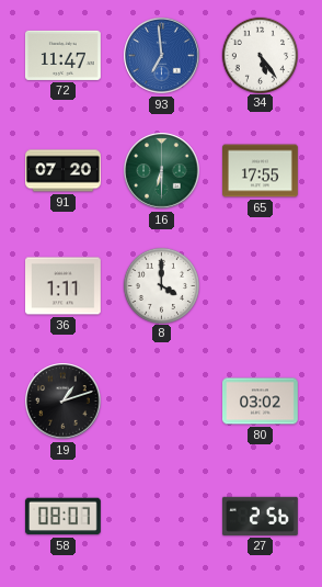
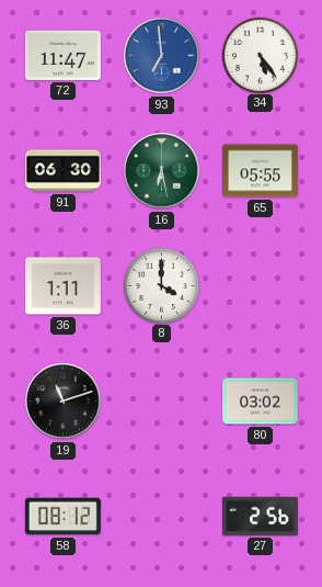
91: 07:20 -> 06:30
16: 6:30 -> 6:28
65: 17:55 -> 05:55
19: 1:12 -> 11:12
58: 08:07 -> 08:12
